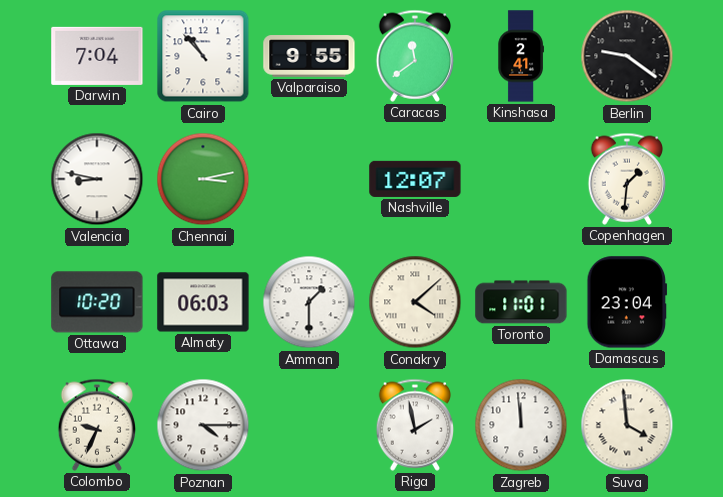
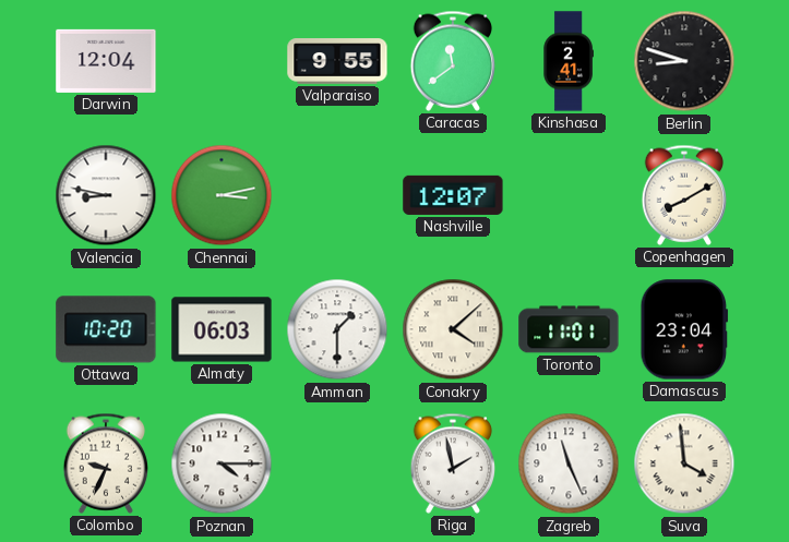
Darwin: 7:04 -> 12:04
Cairo: 10:53 -> none
Berlin: 9:21 -> 8:48
Copenhagen: 1:31 -> 8:10
Zagreb: 11:59 -> 11:26
